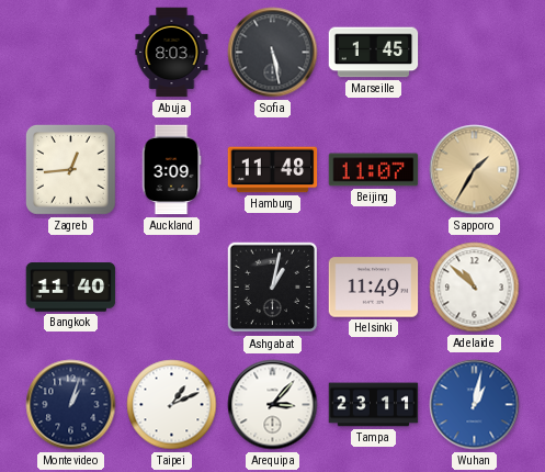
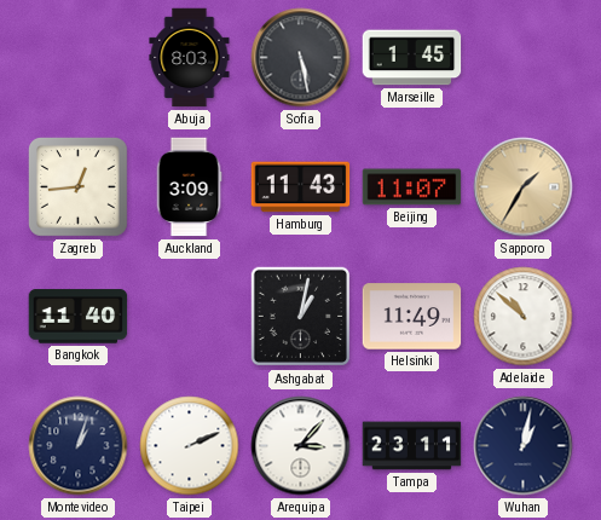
Hamburg: 11:48 -> 11:43
Taipei: 1:11 -> 2:11
Wuhan dial: blue -> navy
